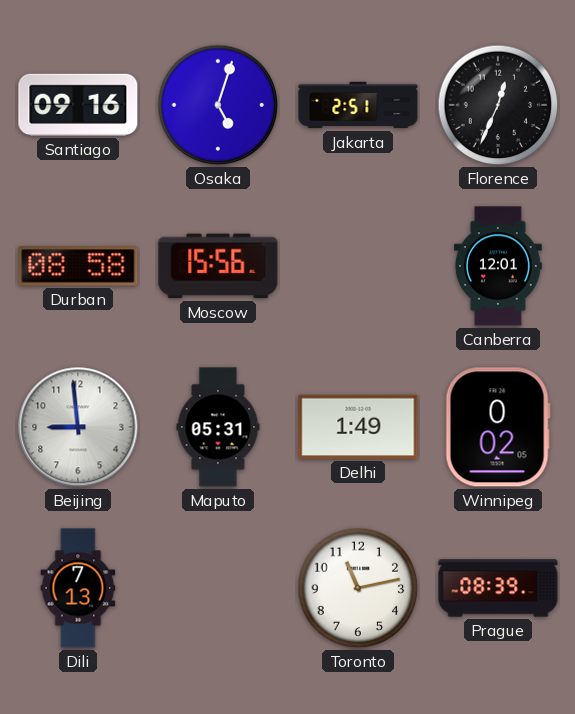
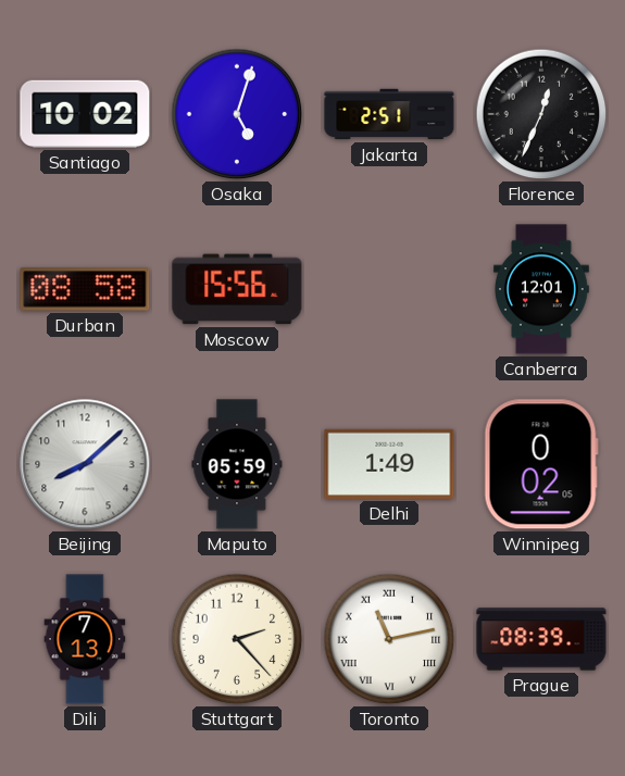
Santiago: 09:16 -> 10:02
Beijing: 8:59 -> 8:08
Maputo: 05:31 -> 05:59
Stuttgart: none -> 2:23
Toronto numerals: Arabic -> Roman
